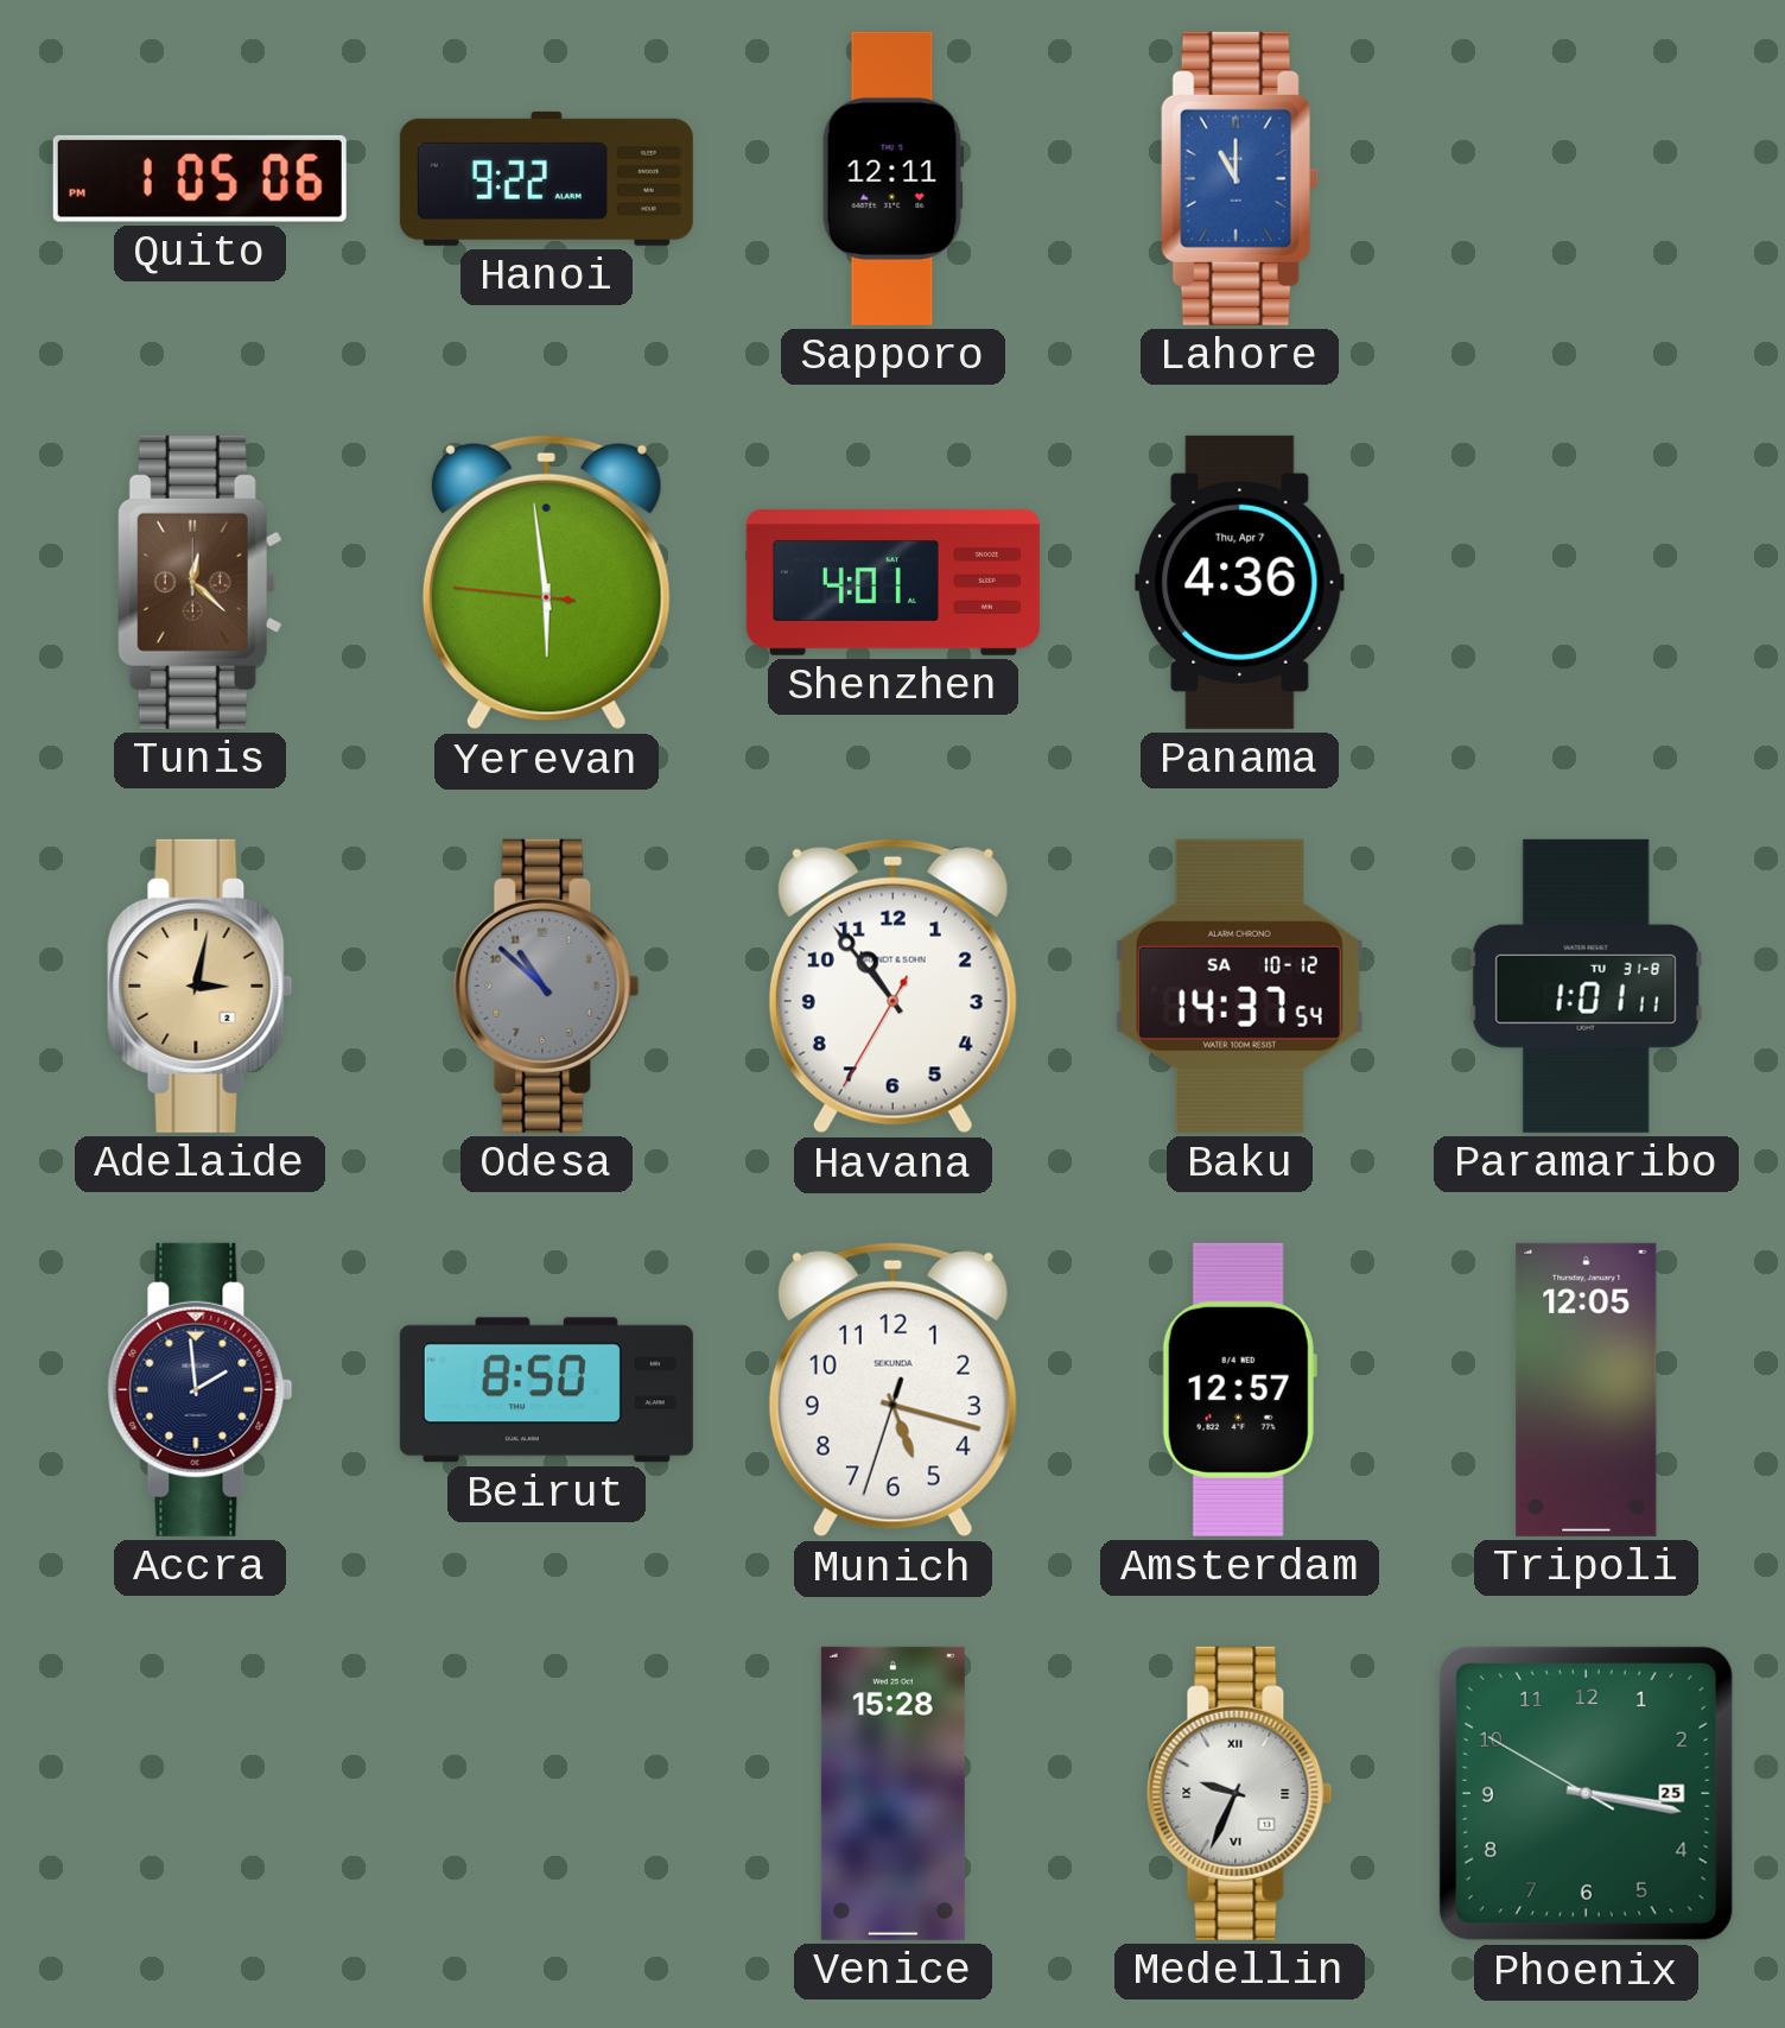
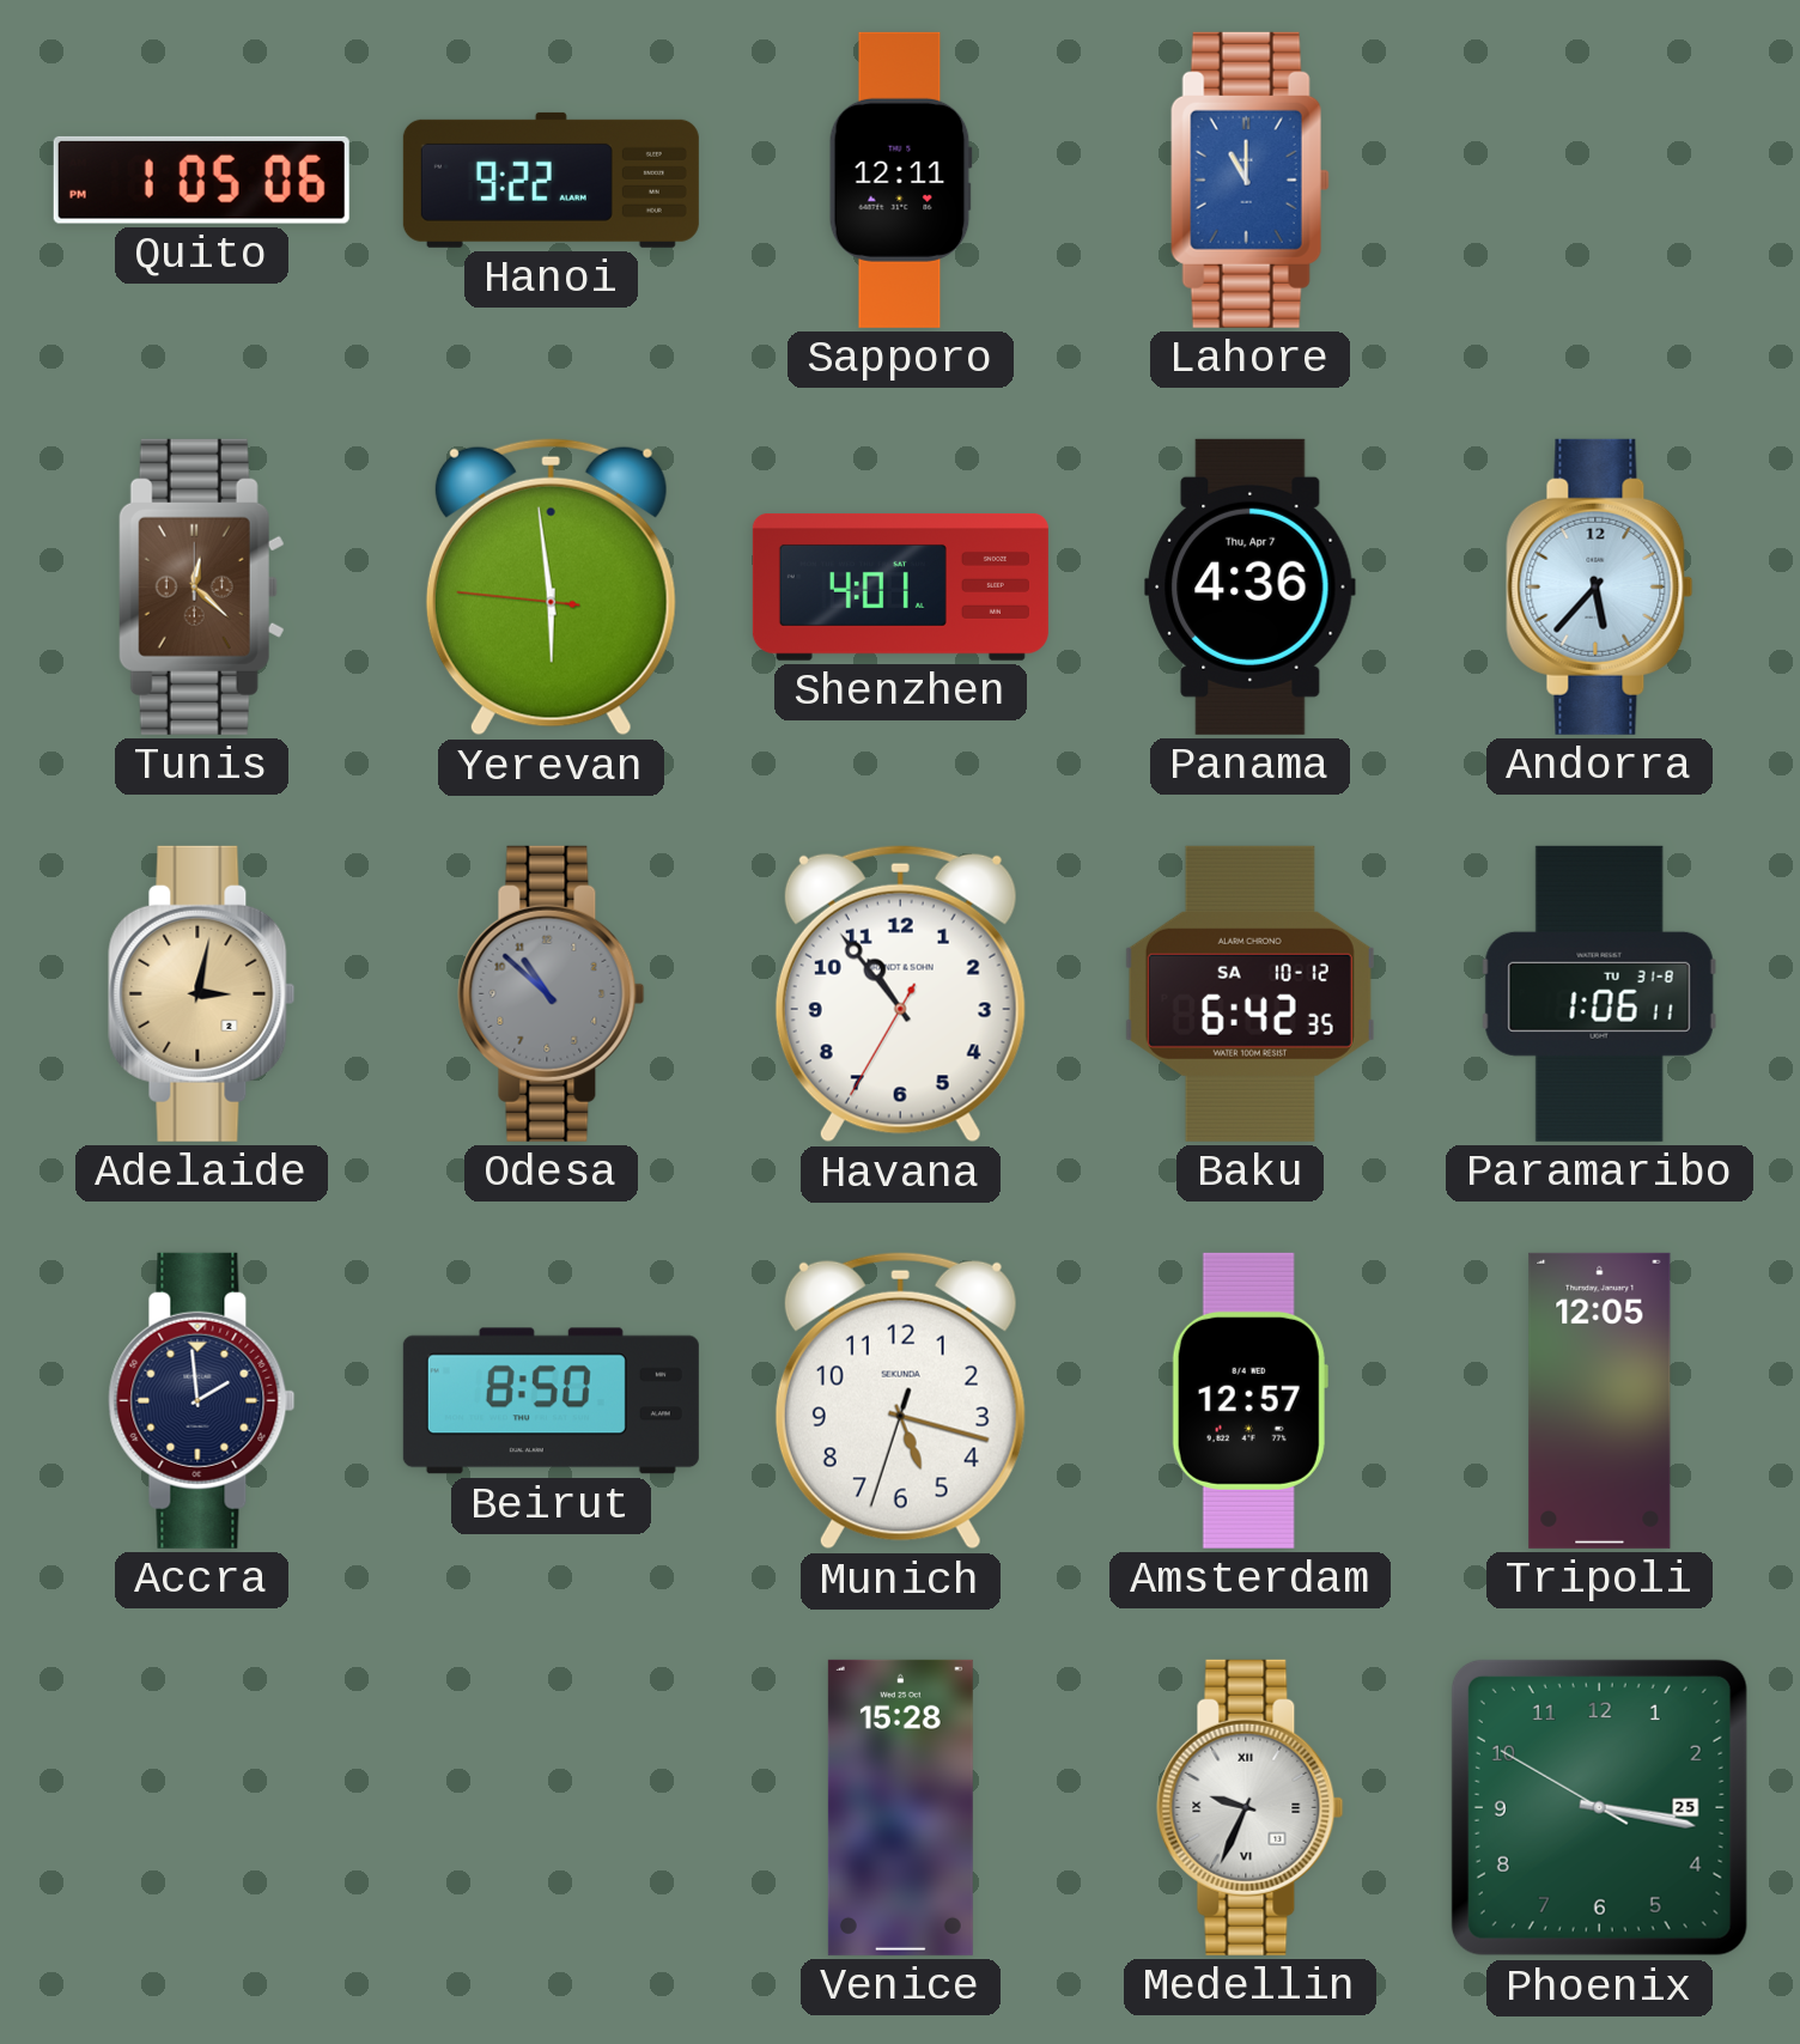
Andorra: none -> 5:37
Baku: 14:37 -> 6:42
Paramaribo: 1:01 -> 1:06
